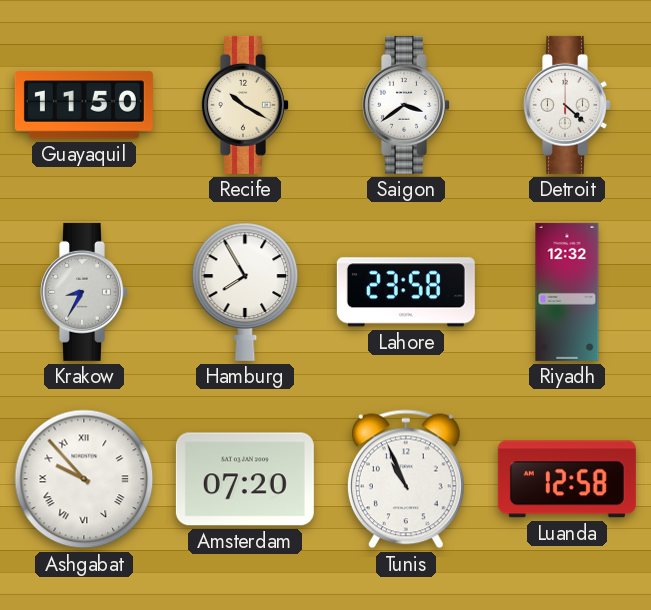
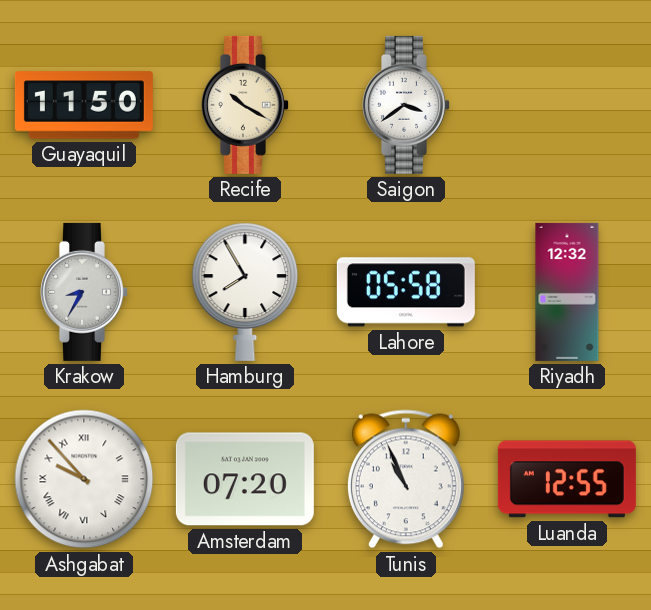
Detroit: 4:22 -> none
Lahore: 23:58 -> 05:58
Luanda: 12:58 -> 12:55
